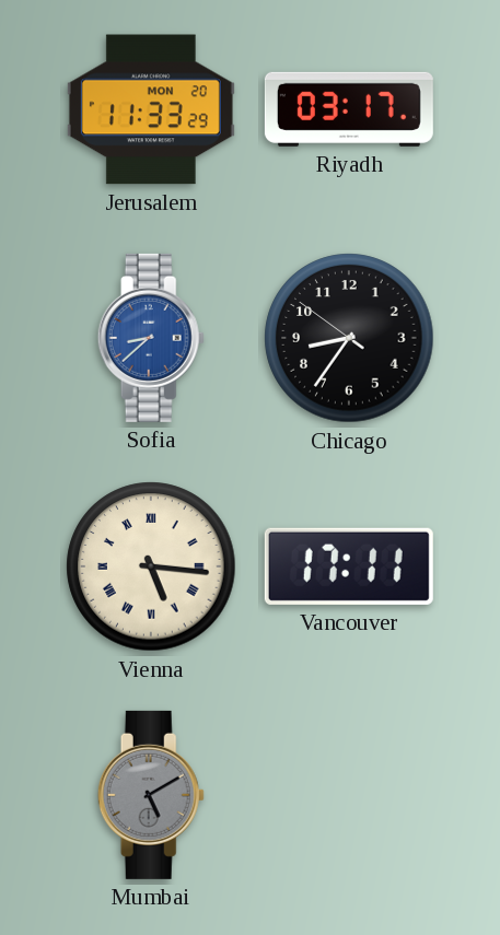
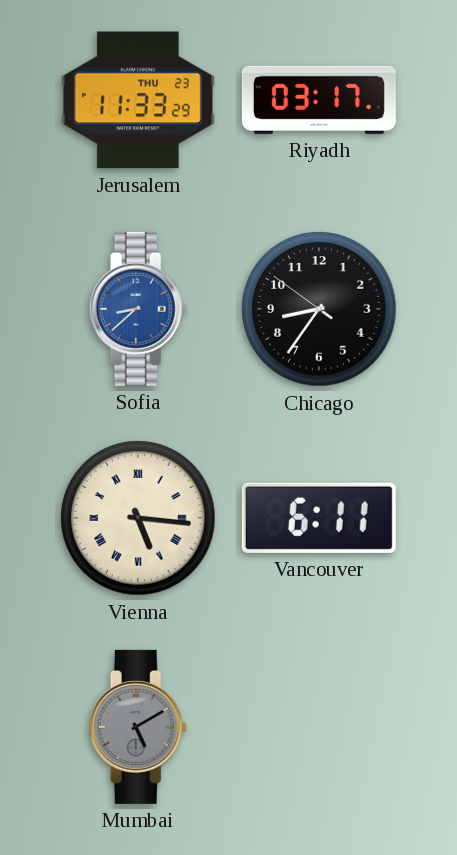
Jerusalem date: MON 20 -> THU 23
Vancouver: 17:11 -> 6:11
